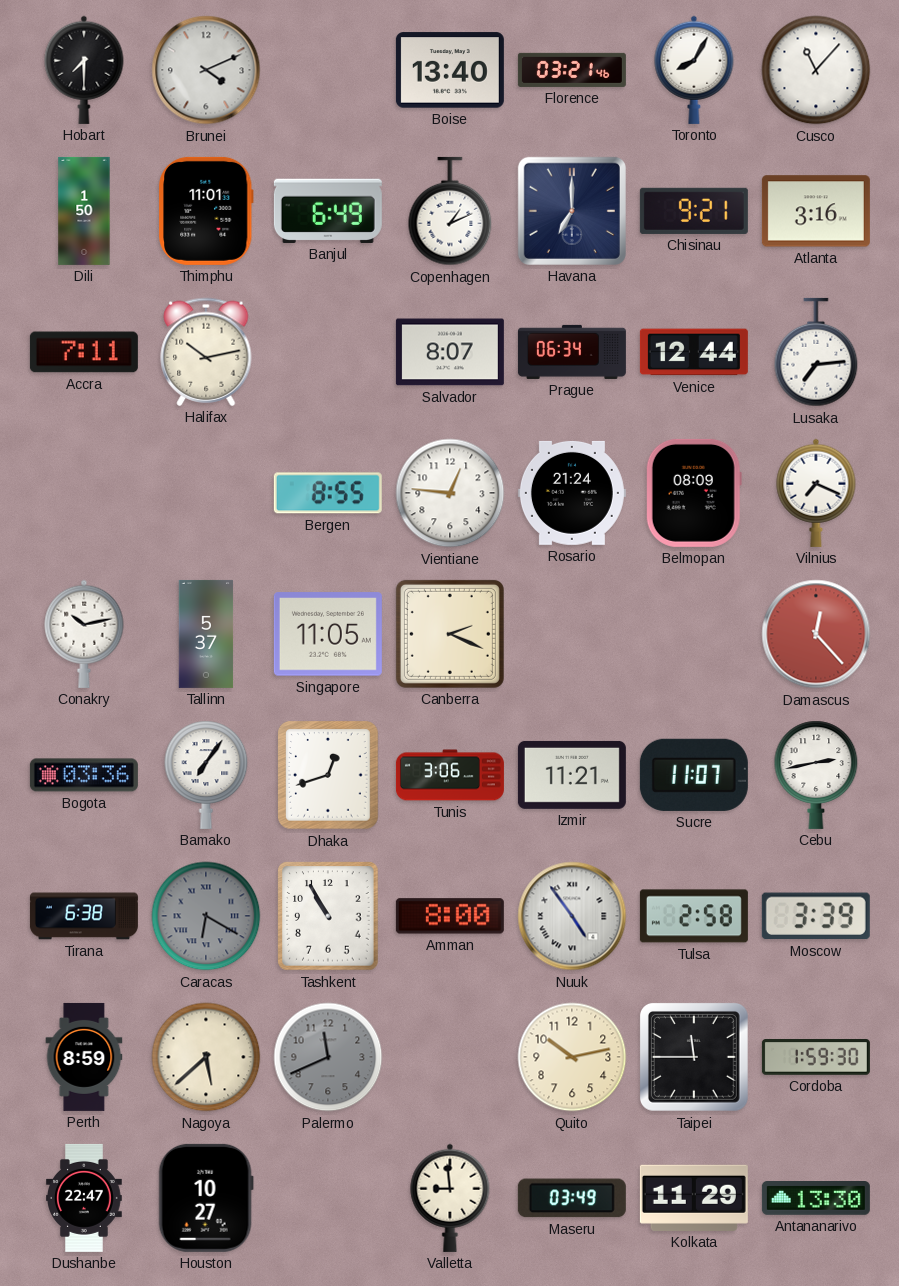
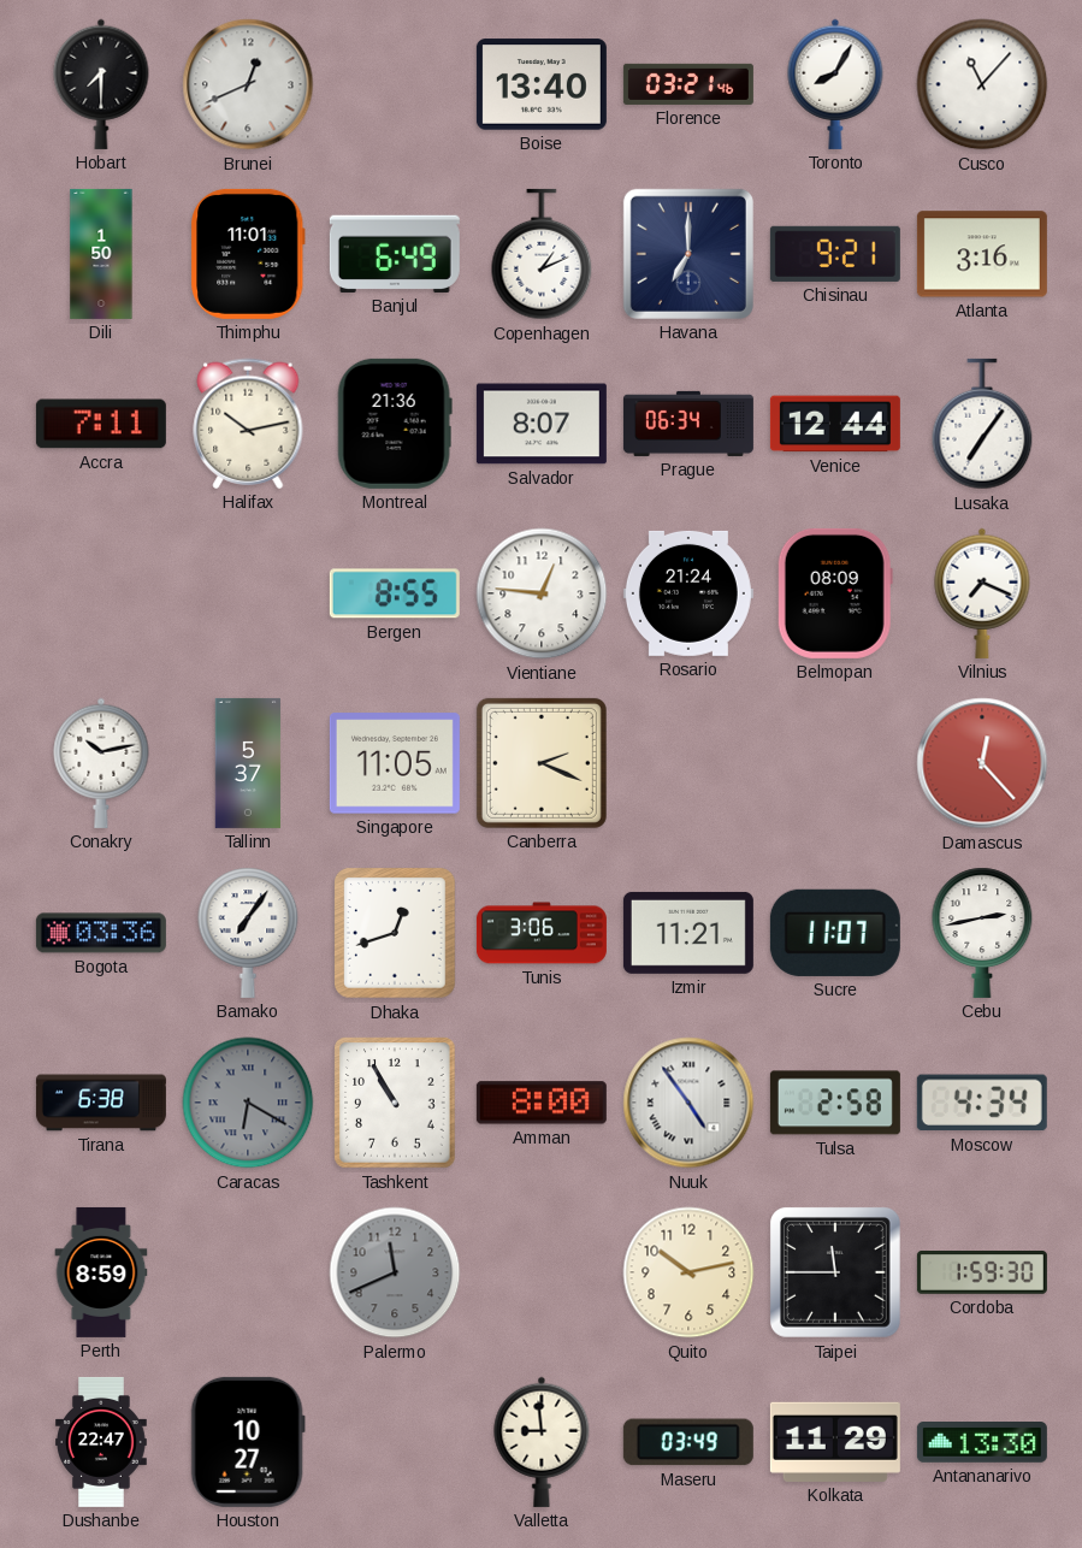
Brunei: 4:11 -> 12:41
Montreal: none -> 21:36
Lusaka: 7:14 -> 7:06
Moscow: 3:39 -> 4:34
Nagoya: 5:38 -> none
